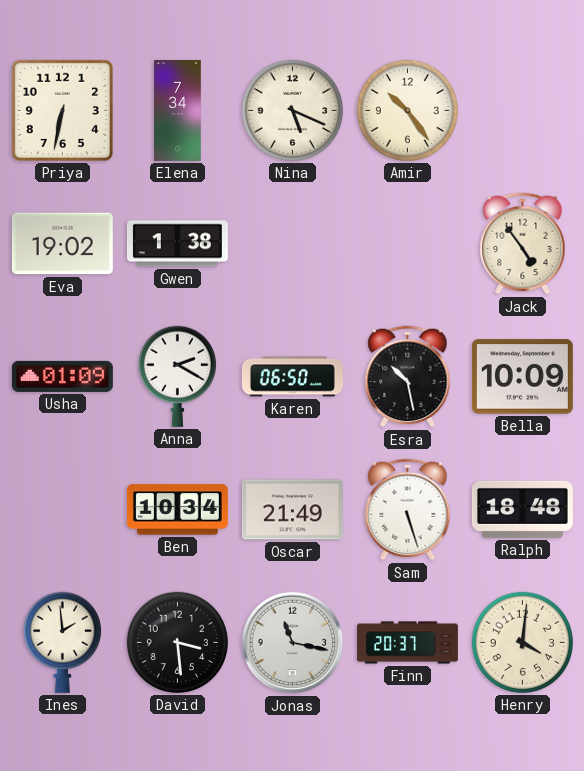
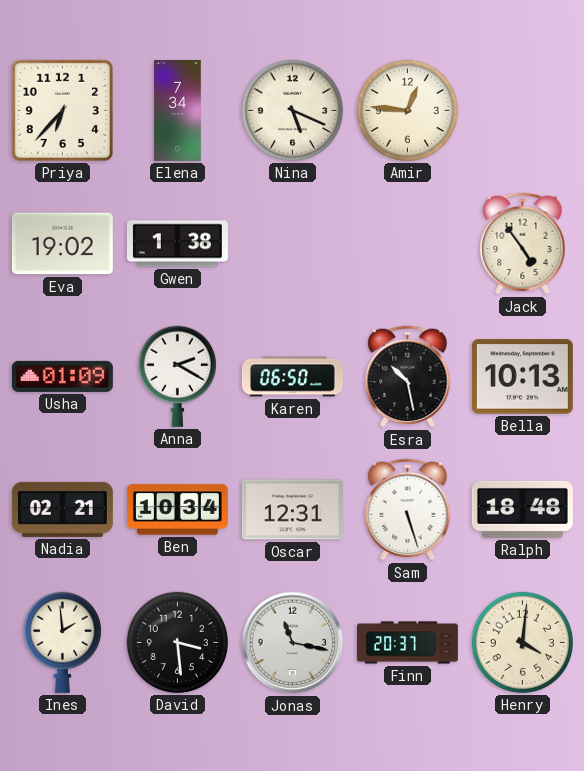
Priya: 6:32 -> 6:37
Amir: 10:24 -> 12:46
Bella: 10:09 -> 10:13
Nadia: none -> 02:21
Oscar: 21:49 -> 12:31
